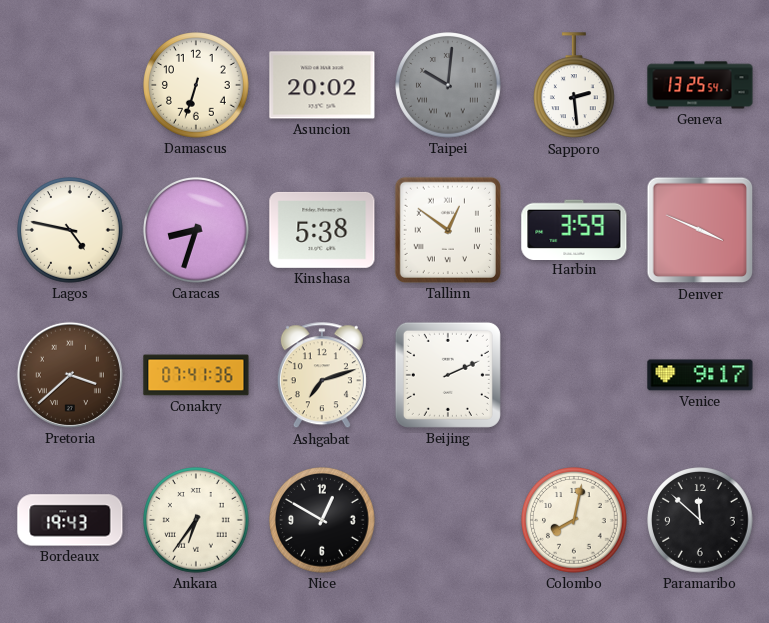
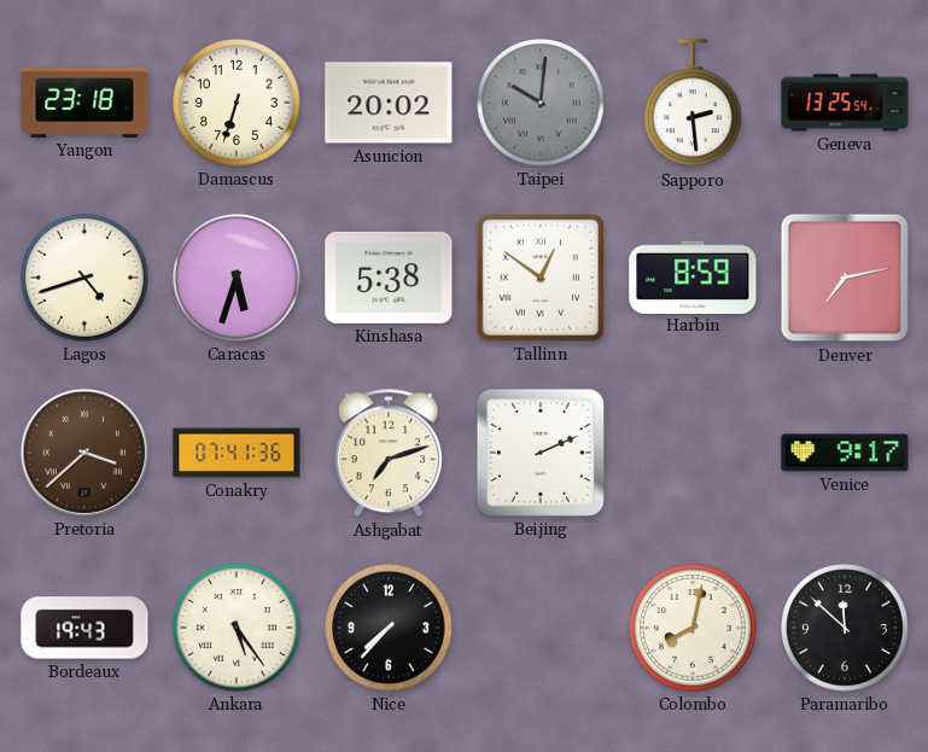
Yangon: none -> 23:18
Lagos: 4:47 -> 4:42
Caracas: 8:33 -> 5:33
Harbin: 3:59 -> 8:59
Denver: 3:49 -> 7:13
Ankara: 6:36 -> 5:24
Nice: 12:50 -> 7:37
